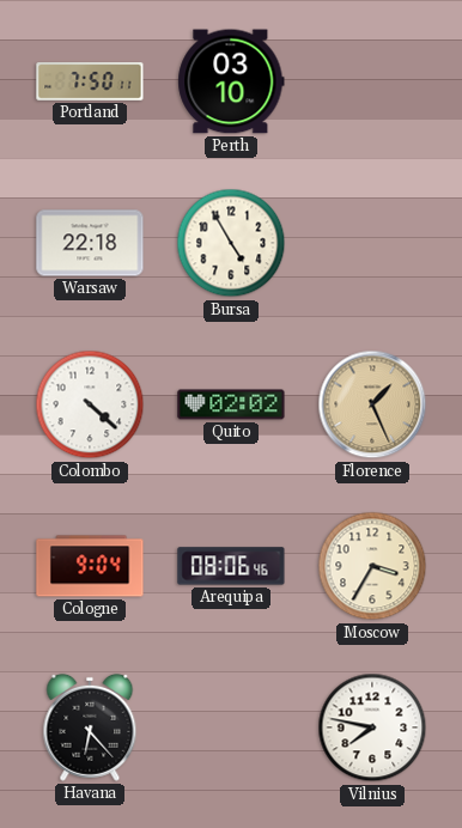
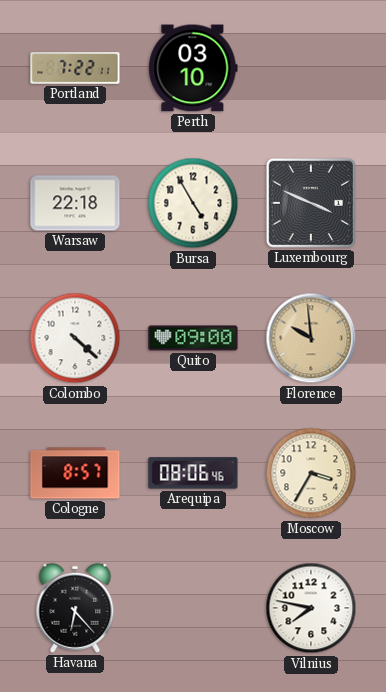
Portland: 7:50 -> 7:22
Luxembourg: none -> 3:49
Quito: 02:02 -> 09:00
Florence: 1:26 -> 9:59
Cologne: 9:04 -> 8:57
